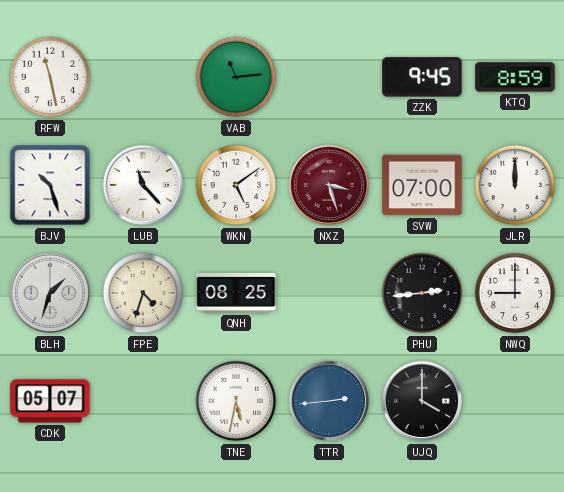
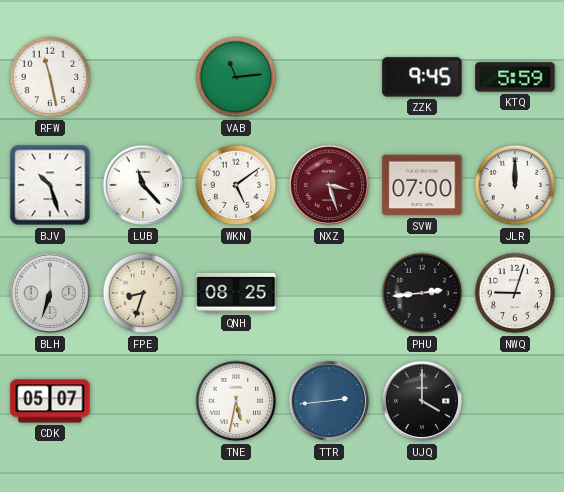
KTQ: 8:59 -> 5:59
BLH: 1:33 -> 6:33
FPE: 4:33 -> 8:33
NWQ: 9:00 -> 9:03
